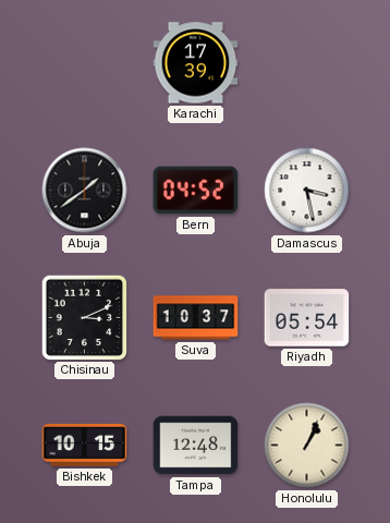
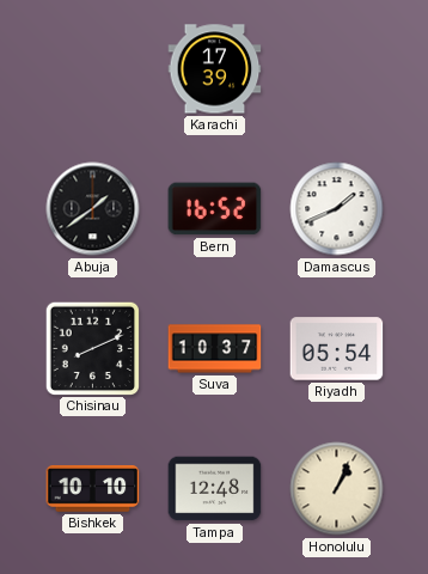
Bern: 04:52 -> 16:52
Damascus: 3:28 -> 1:41
Chisinau: 3:11 -> 8:11
Bishkek: 10:15 -> 10:10
